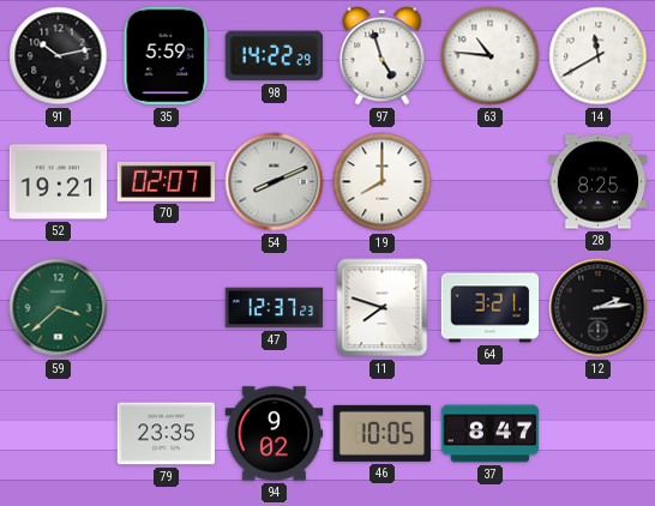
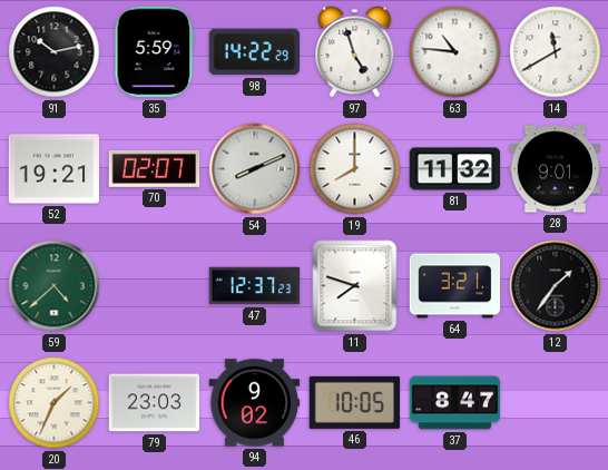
81: none -> 11:32
28: 8:25 -> 9:01
59: 3:38 -> 4:38
12: 2:14 -> 1:36
20: none -> 1:34
79: 23:35 -> 23:03
